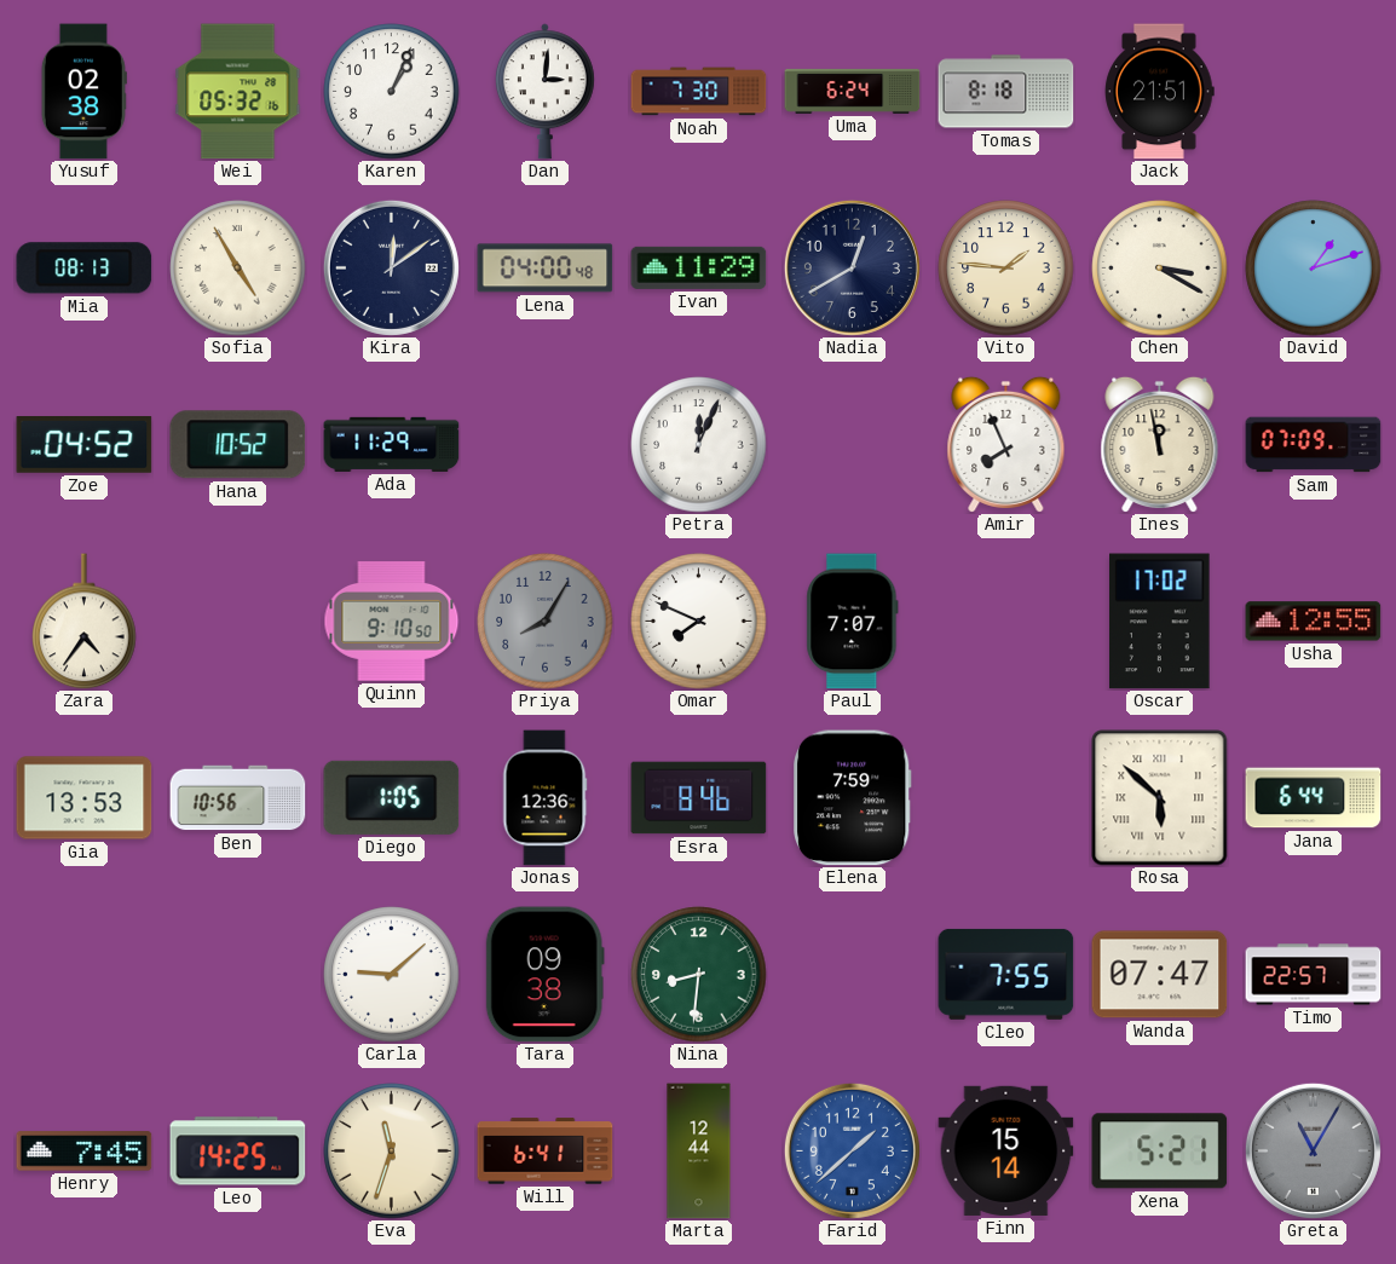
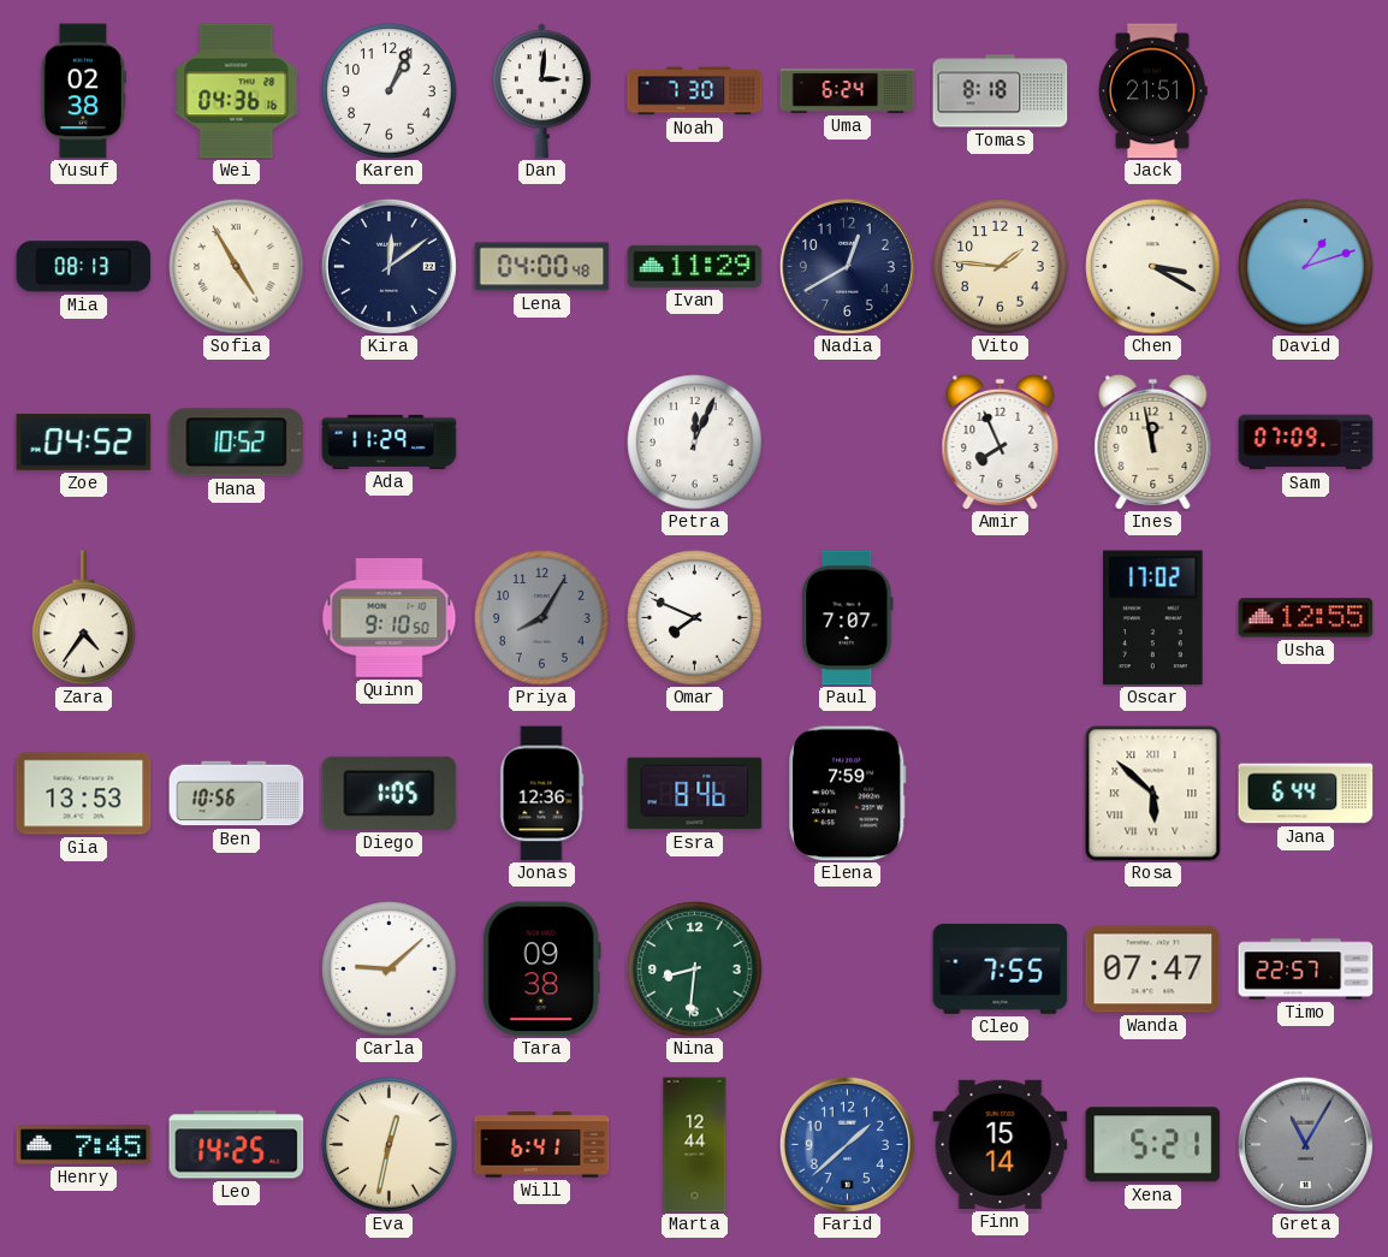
Wei: 05:32 -> 04:36
Eva: 11:33 -> 12:32
